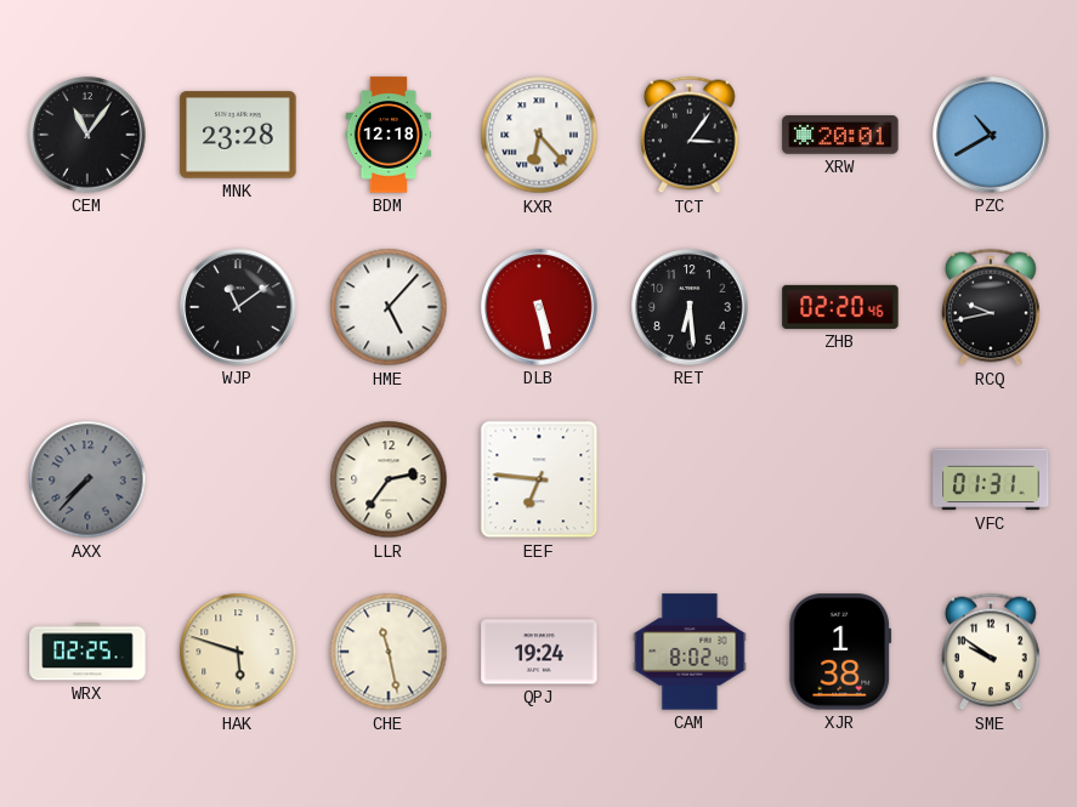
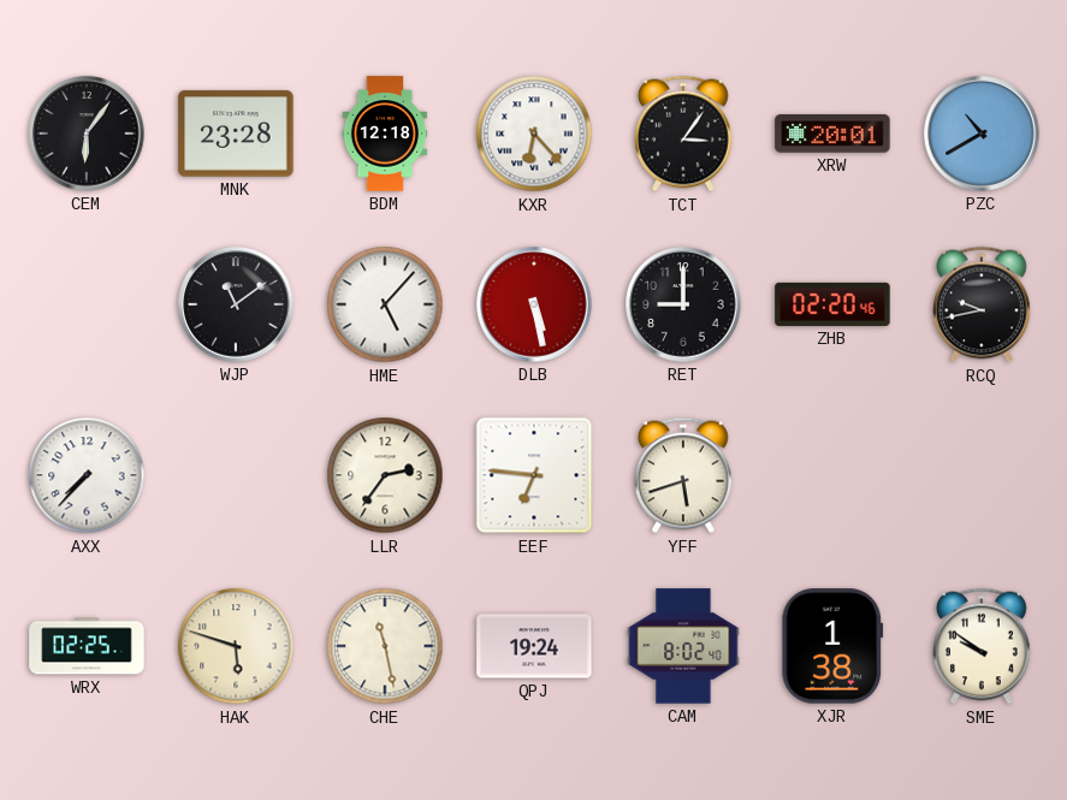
CEM: 11:06 -> 6:06
RET: 6:29 -> 9:00
AXX dial: grey -> white
YFF: none -> 5:42
VFC: 01:31 -> none
